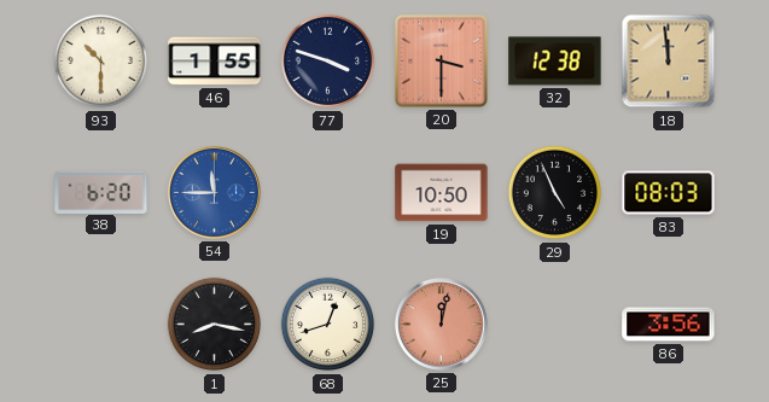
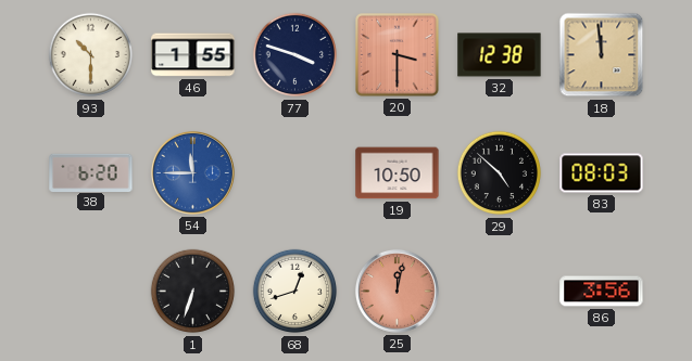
29: 4:56 -> 4:52
1: 8:17 -> 6:33
